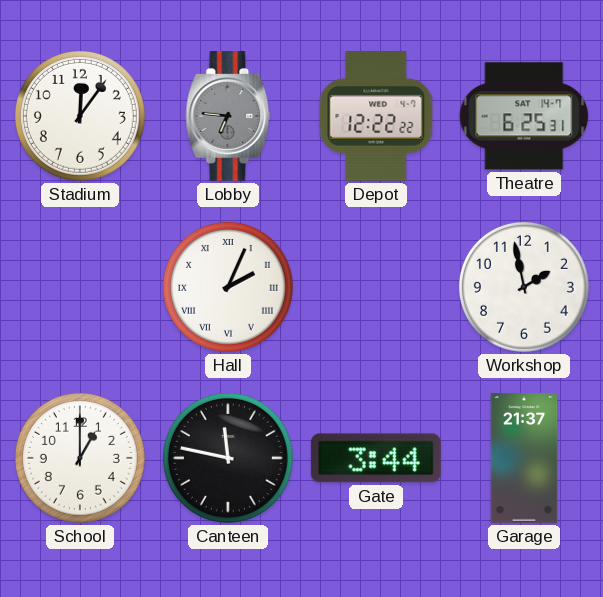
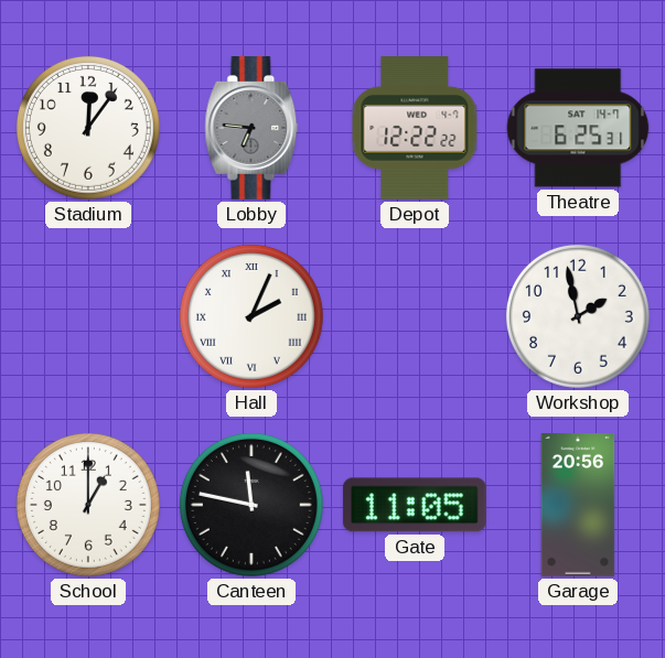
Gate: 3:44 -> 11:05
Garage: 21:37 -> 20:56
